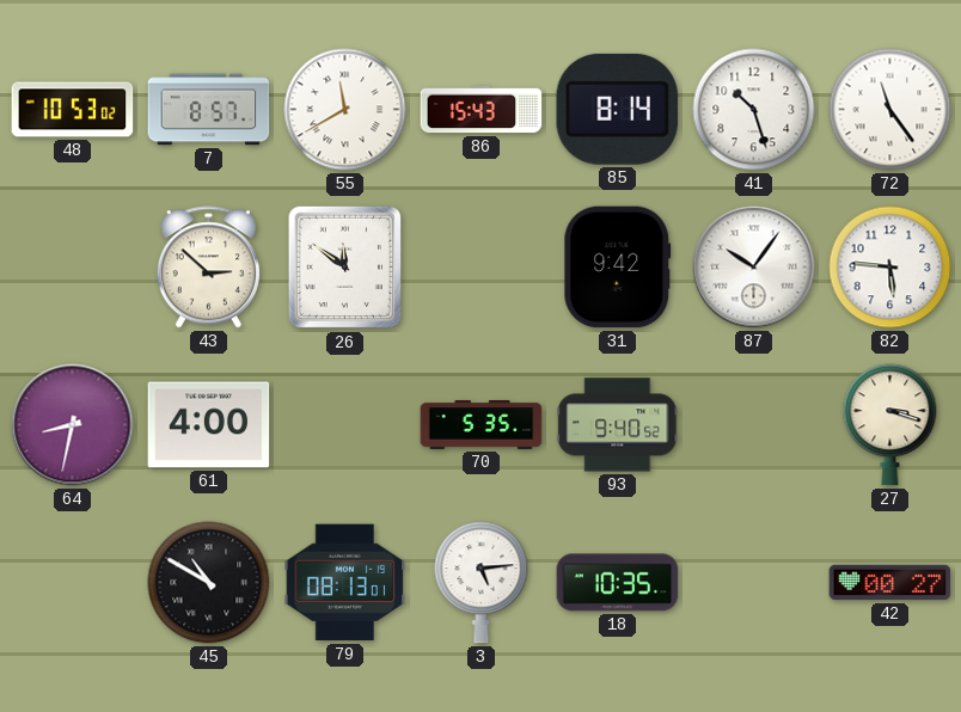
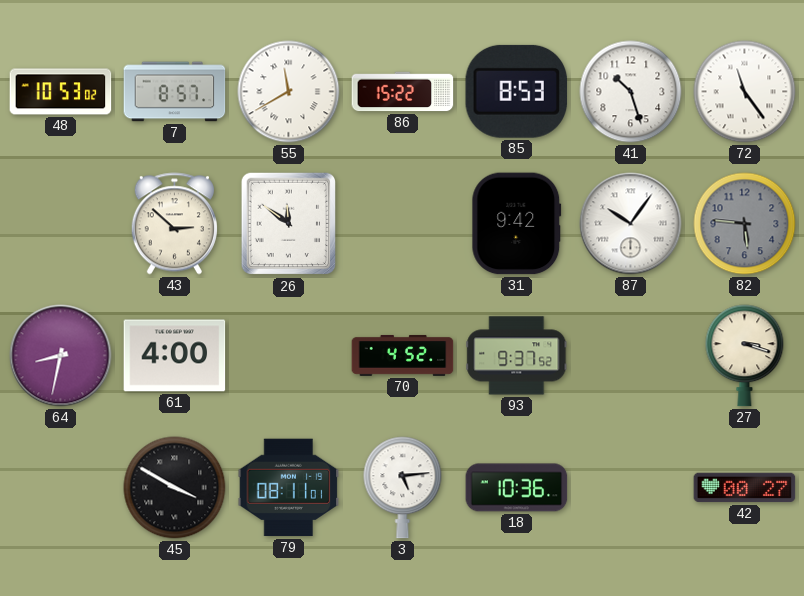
86: 15:43 -> 15:22
85: 8:14 -> 8:53
82 dial: white -> grey
70: 5:35 -> 4:52
93: 9:40 -> 9:37
45: 10:50 -> 3:50
79: 08:13 -> 08:11
18: 10:35 -> 10:36
